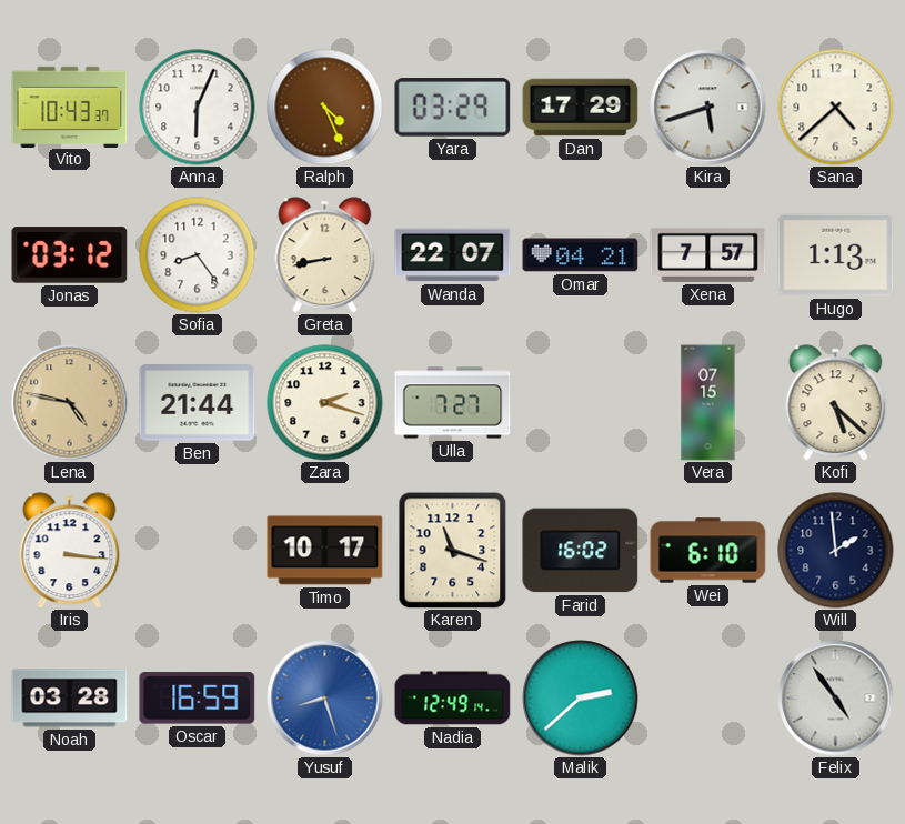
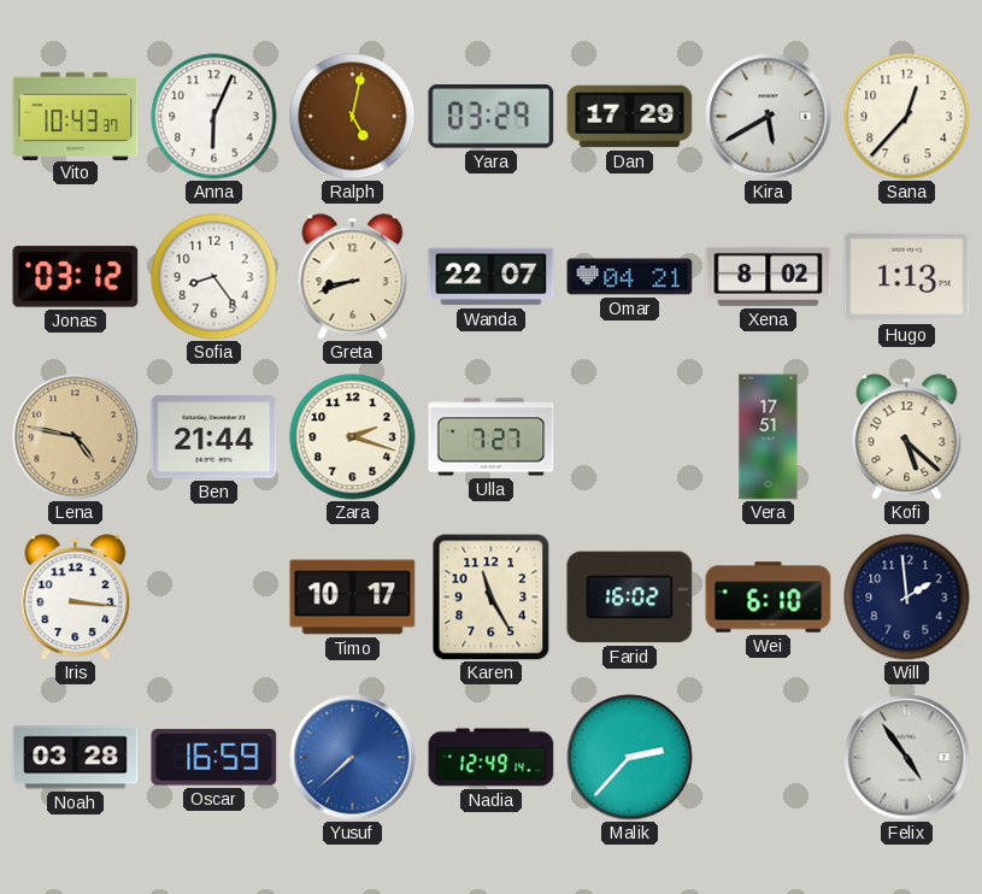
Ralph: 4:26 -> 5:02
Kira: 5:42 -> 5:40
Sana: 4:38 -> 12:37
Greta: 8:43 -> 8:42
Xena: 7:57 -> 8:02
Vera: 07:15 -> 17:51
Karen: 11:18 -> 11:25
Yusuf: 8:27 -> 7:38
Malik: 2:38 -> 2:37
